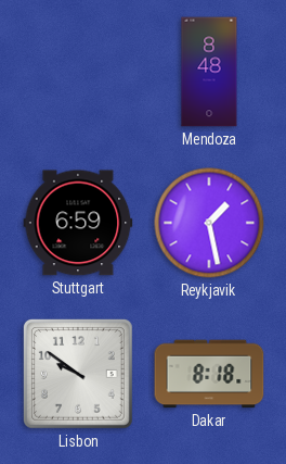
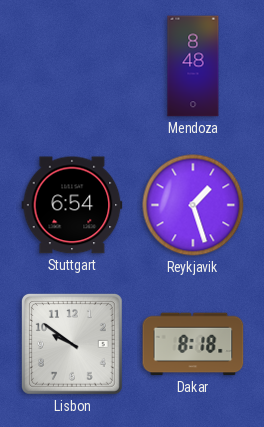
Stuttgart: 6:59 -> 6:54
Reykjavik: 1:28 -> 1:27
